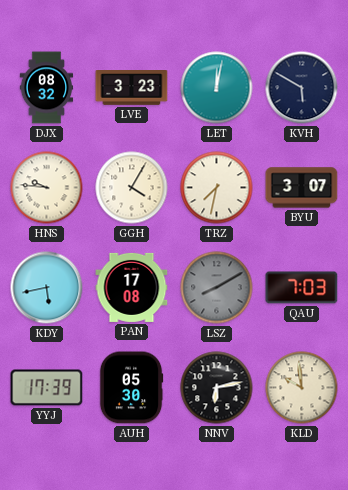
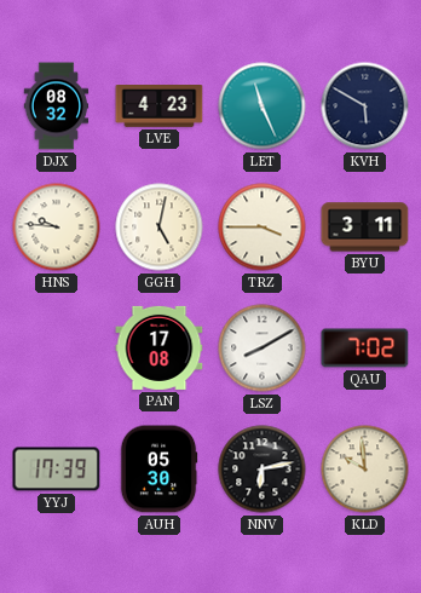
LVE: 3:23 -> 4:23
LET: 12:02 -> 11:26
GGH: 4:05 -> 5:02
TRZ: 7:32 -> 3:45
BYU: 3:07 -> 3:11
KDY: 5:43 -> none
LSZ dial: grey -> white
QAU: 7:03 -> 7:02
